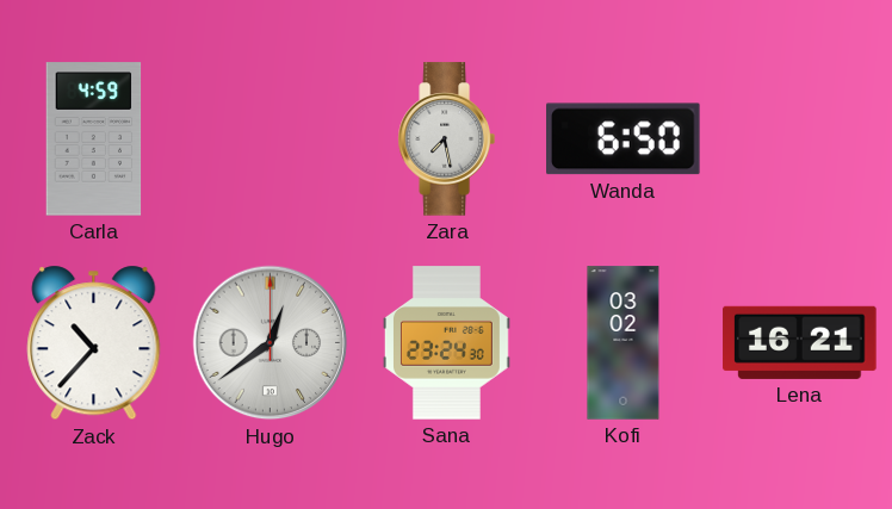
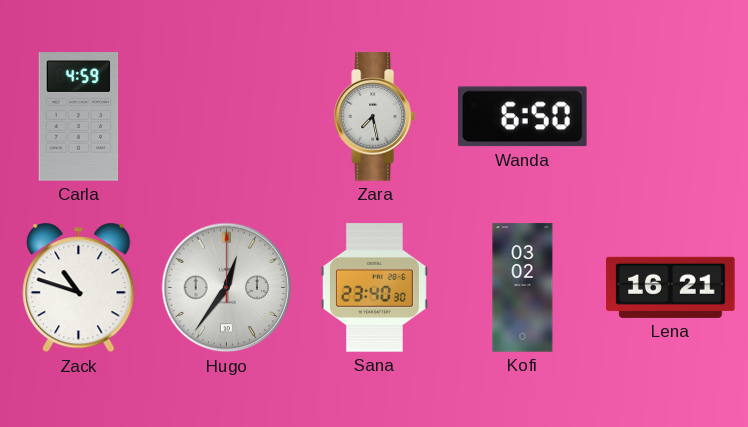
Zack: 10:37 -> 10:48
Hugo: 12:39 -> 12:36
Sana: 23:24 -> 23:40
